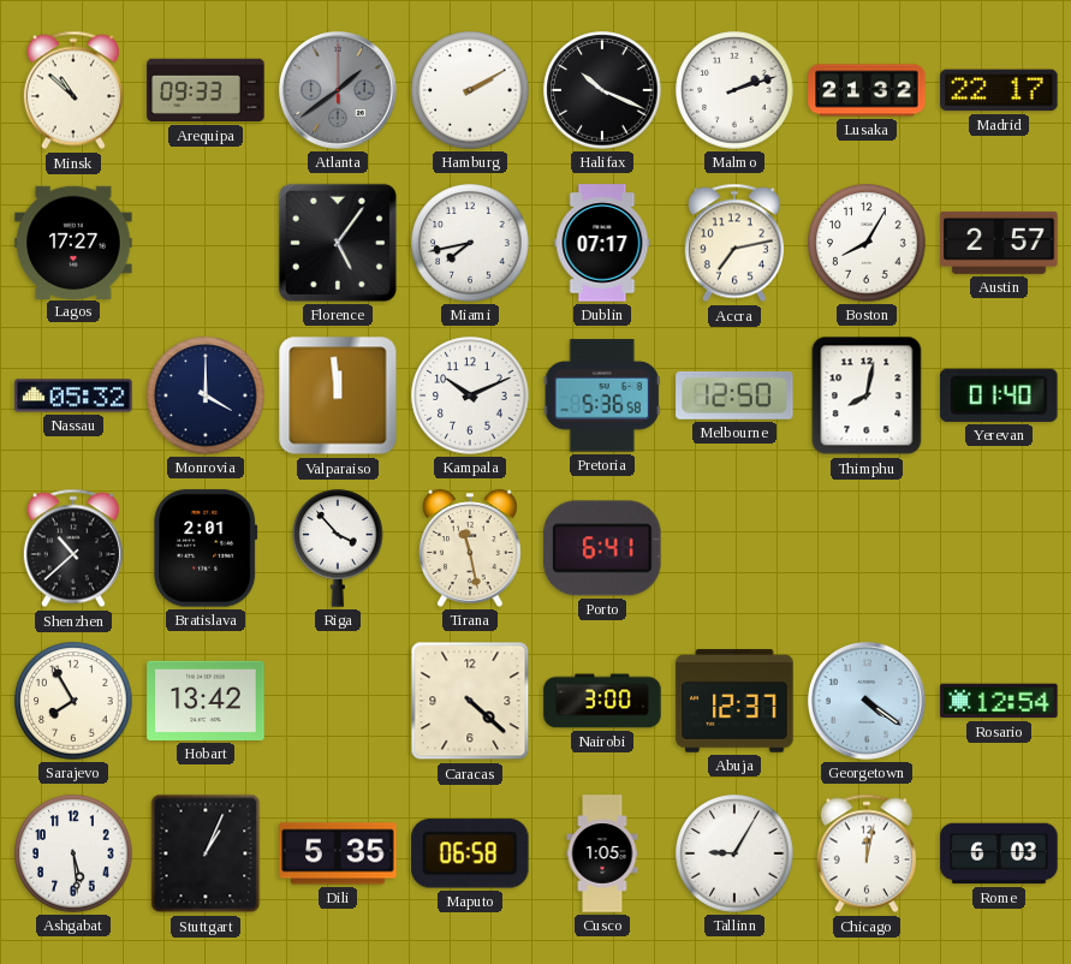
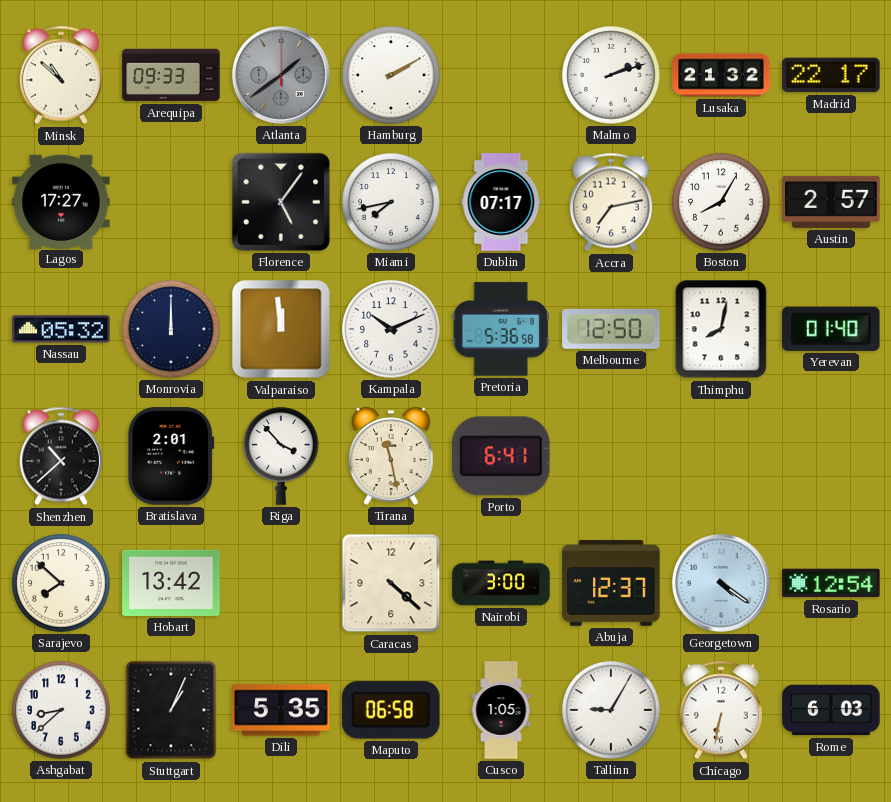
Halifax: 10:19 -> none
Monrovia: 4:00 -> 12:00
Sarajevo: 7:55 -> 7:52
Ashgabat: 5:29 -> 8:38
Chicago: 12:02 -> 6:32
